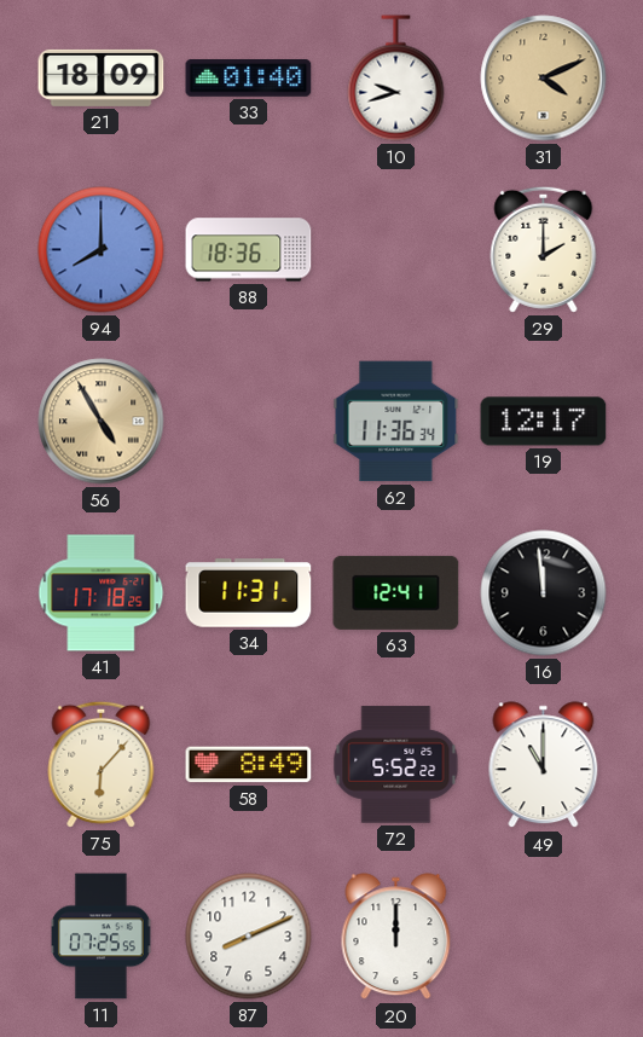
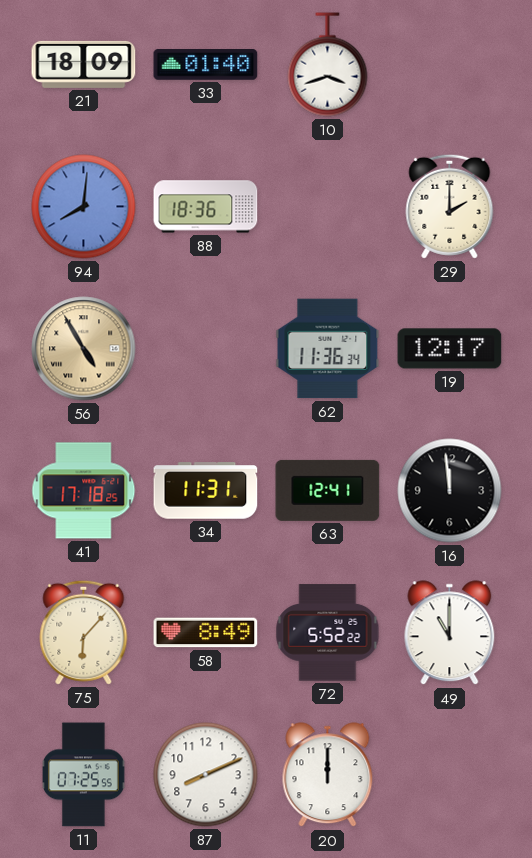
10: 9:42 -> 3:42
31: 4:11 -> none
94: 8:00 -> 8:01
